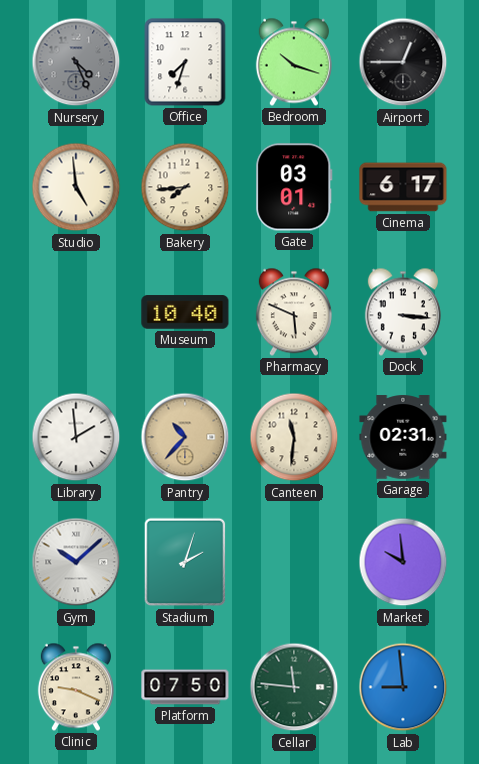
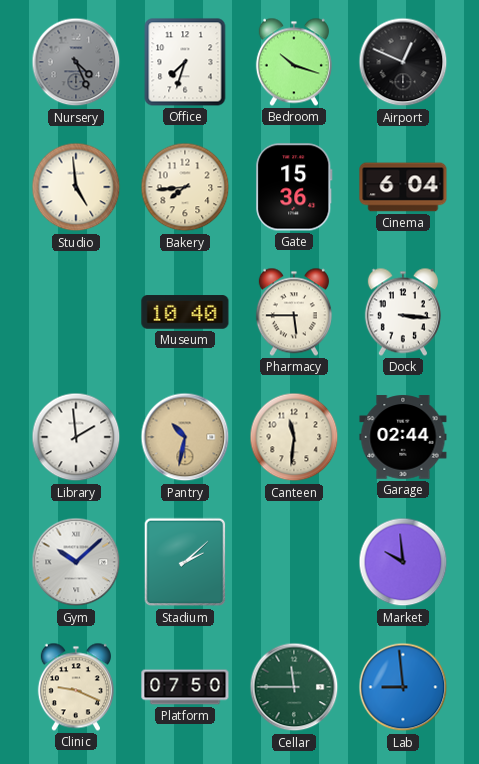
Airport: 12:45 -> 12:49
Gate: 03:01 -> 15:36
Cinema: 6:17 -> 6:04
Pharmacy: 5:49 -> 5:45
Pantry: 10:37 -> 10:32
Garage: 02:31 -> 02:44
Stadium: 2:03 -> 2:08
Cellar: 11:46 -> 11:45
